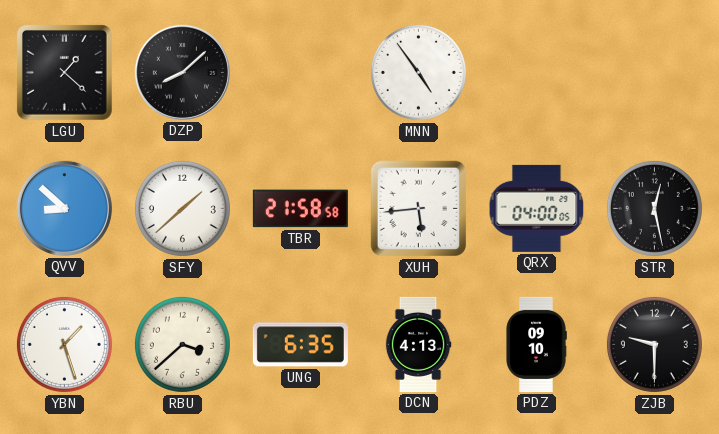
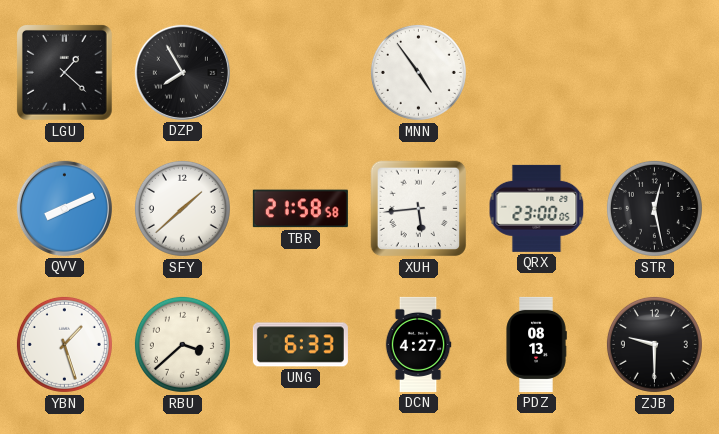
DZP: 8:08 -> 7:55
QVV: 8:52 -> 8:11
QRX: 04:00 -> 23:00
UNG: 6:35 -> 6:33
DCN: 4:13 -> 4:27
PDZ: 09:10 -> 08:13
